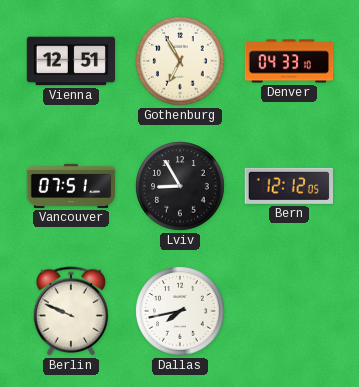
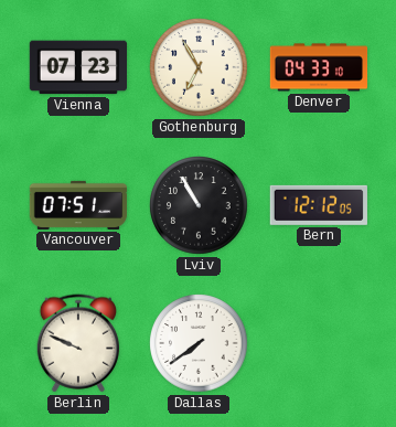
Vienna: 12:51 -> 07:23
Lviv: 8:55 -> 10:55
Dallas: 7:43 -> 7:39
